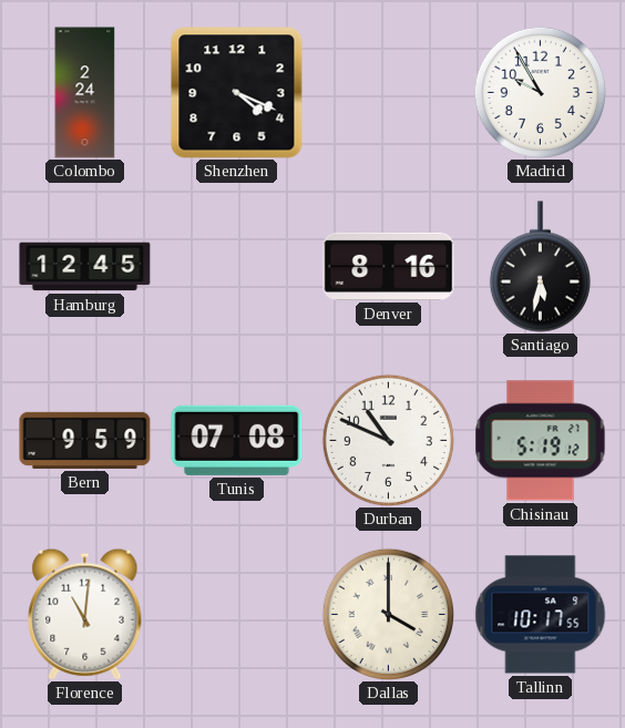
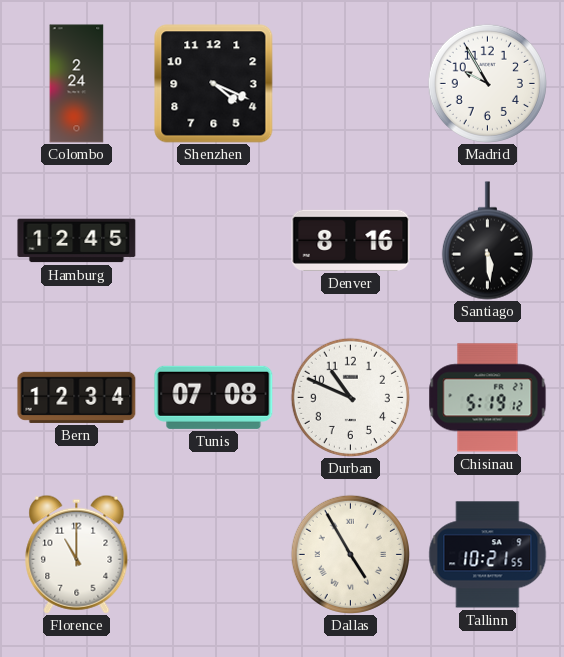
Santiago: 5:32 -> 5:29
Bern: 9:59 -> 12:34
Florence: 11:01 -> 11:00
Dallas: 4:00 -> 4:55
Tallinn: 10:17 -> 10:21
